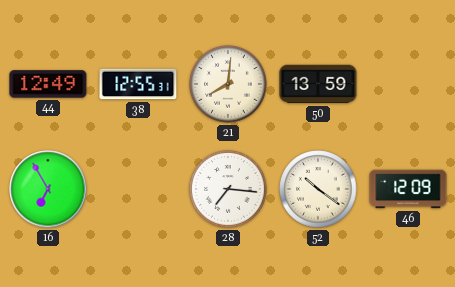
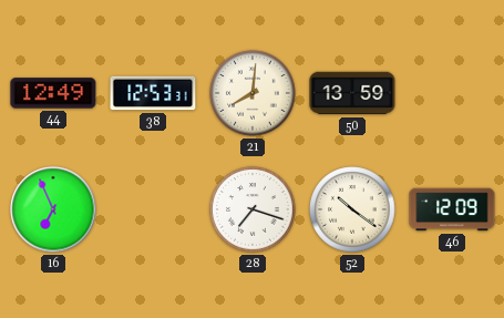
38: 12:55 -> 12:53
16: 6:55 -> 6:56
28: 7:16 -> 7:18
